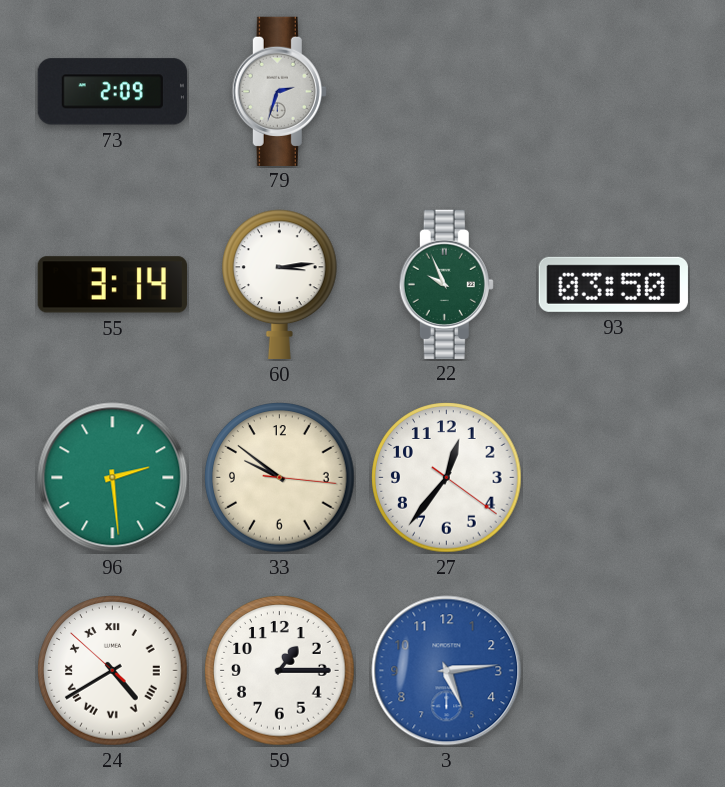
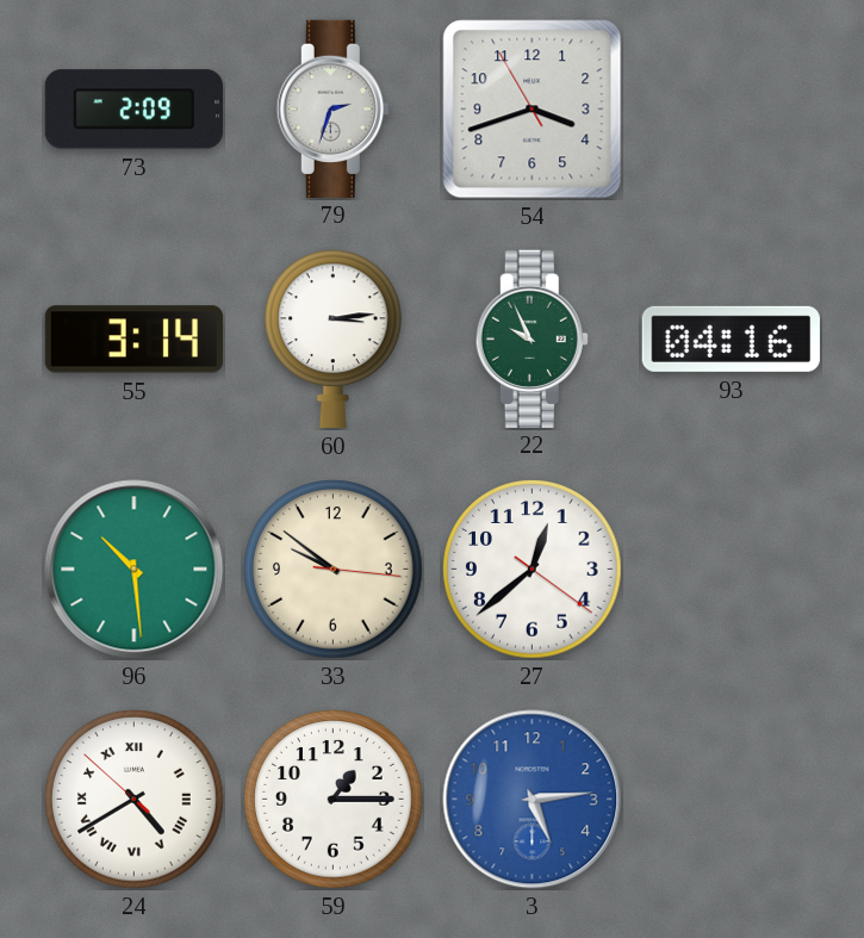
54: none -> 3:41
93: 03:50 -> 04:16
96: 2:29 -> 10:29
27: 12:36 -> 12:38
